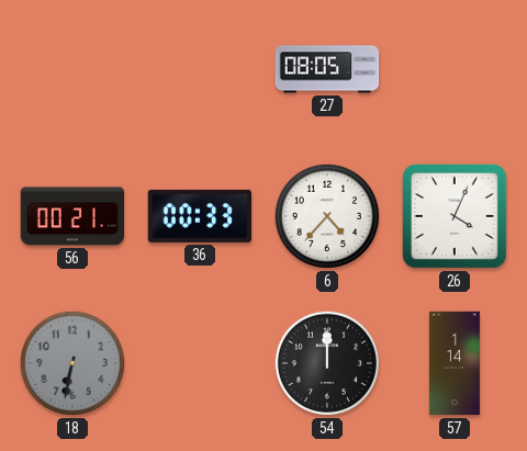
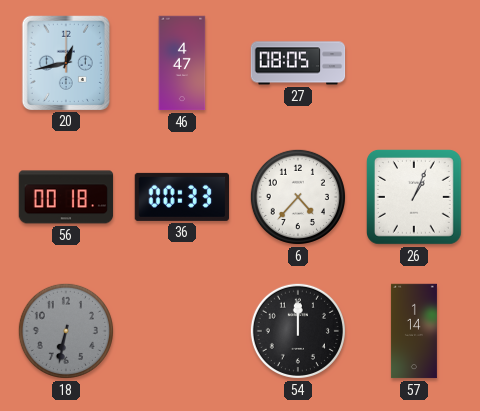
20: none -> 12:43
46: none -> 4:47
56: 00:21 -> 00:18
26: 4:04 -> 1:04
